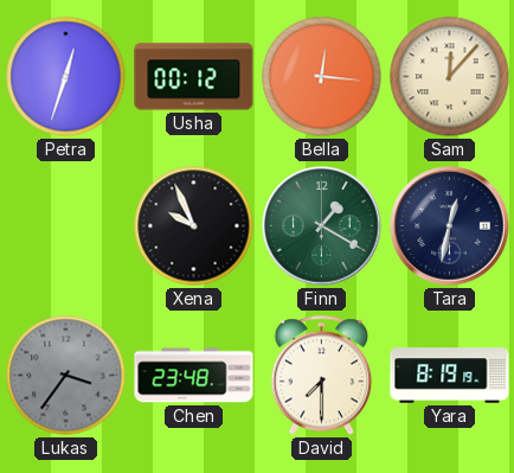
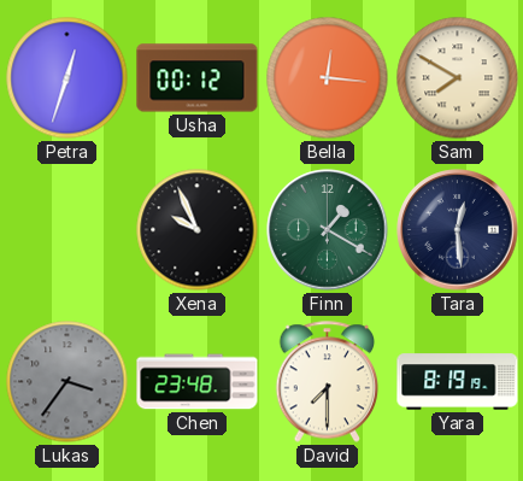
Sam: 12:07 -> 7:50
Tara: 12:32 -> 12:29
